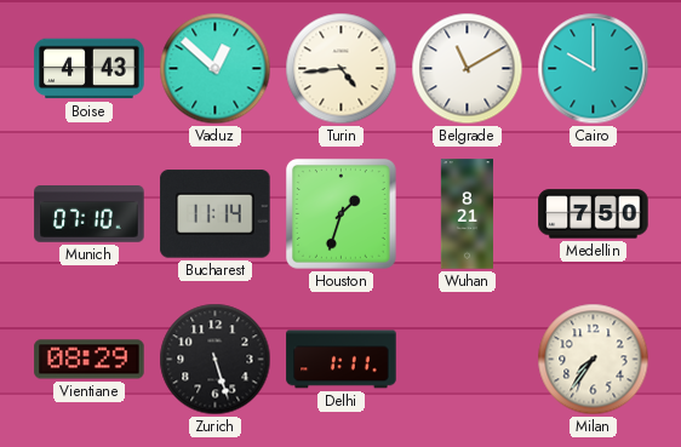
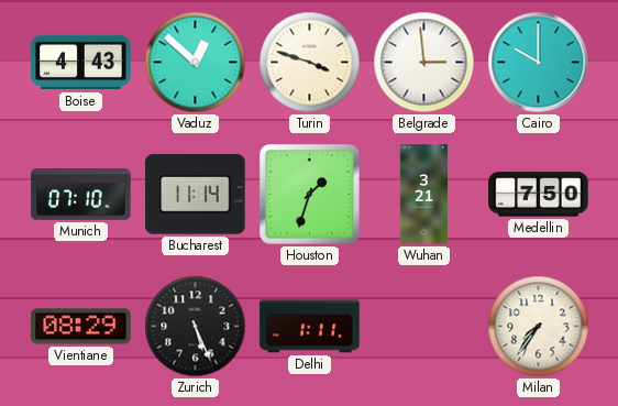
Turin: 4:44 -> 3:48
Belgrade: 11:10 -> 2:59
Wuhan: 8:21 -> 3:21
Zurich: 5:27 -> 5:26
